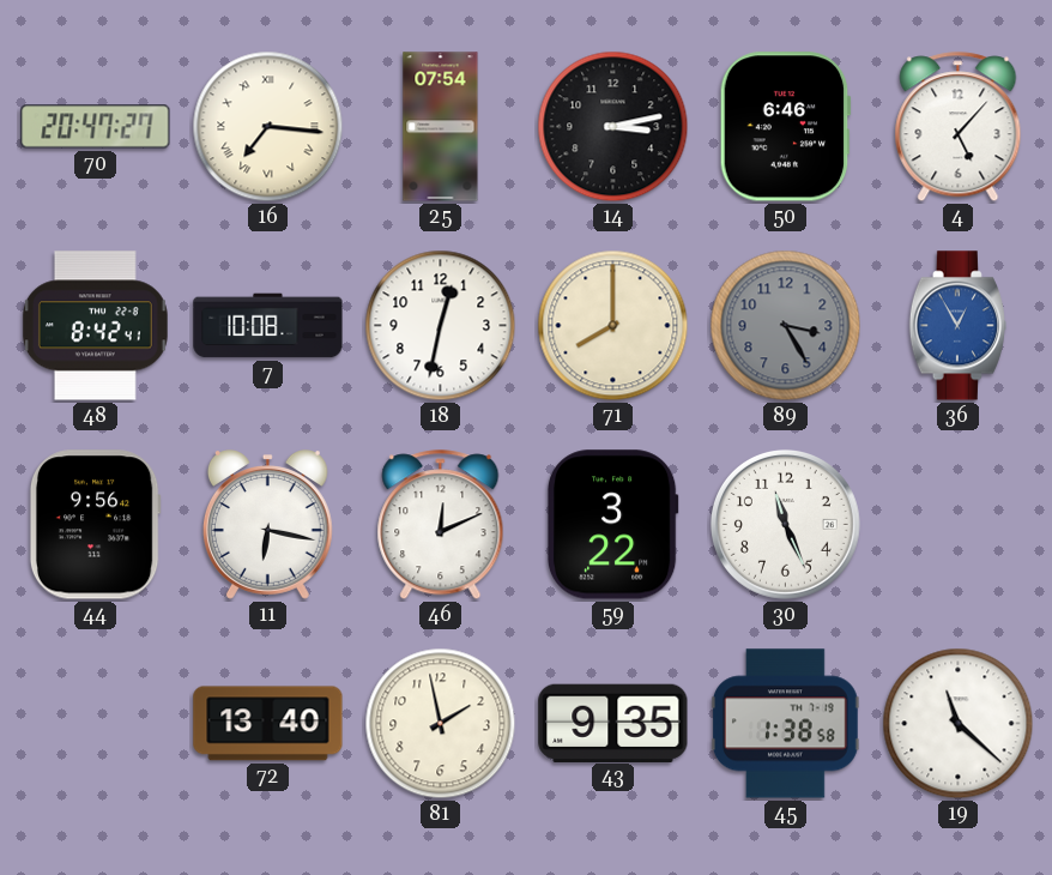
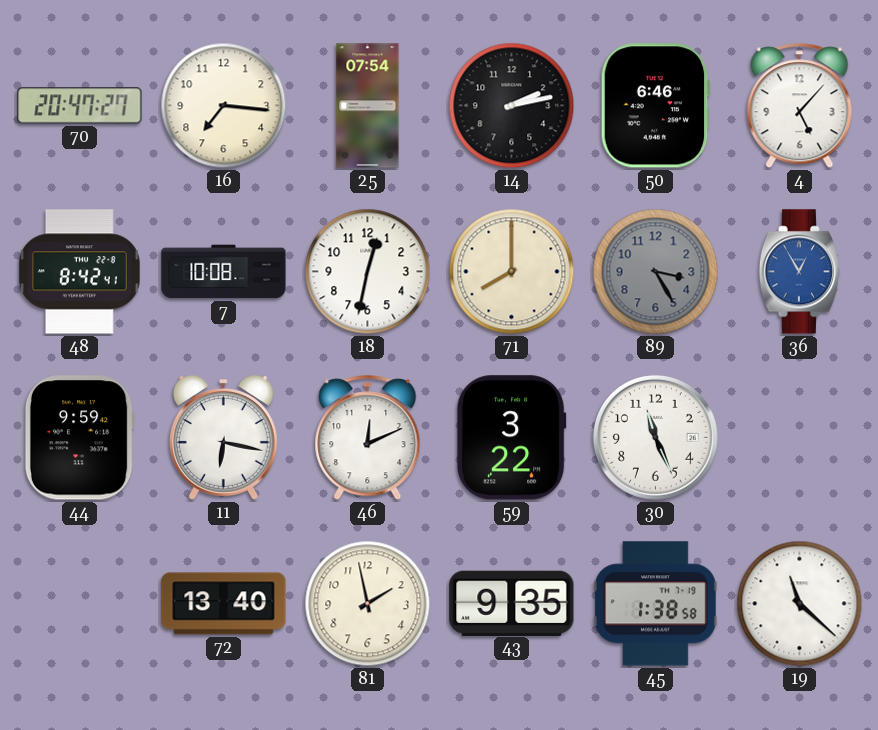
16 numerals: Roman -> Arabic
14: 3:13 -> 2:13
44: 9:56 -> 9:59
